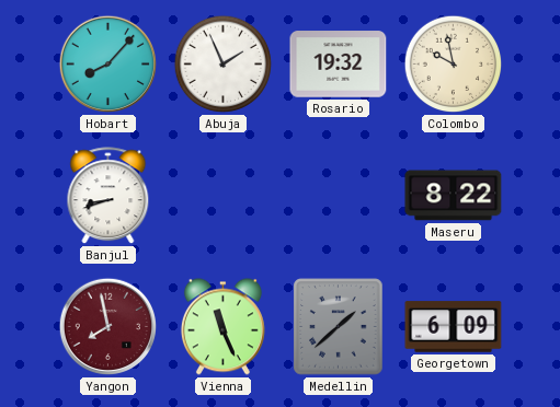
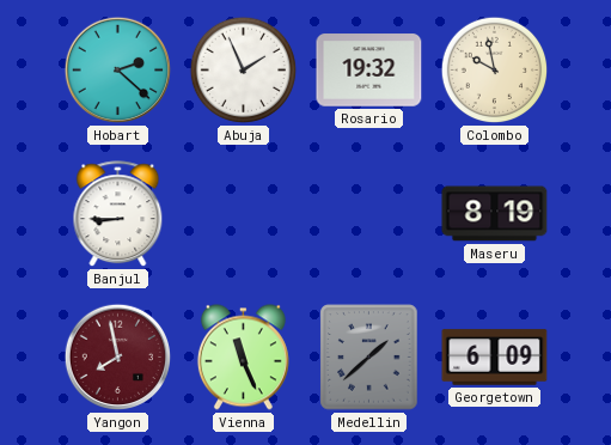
Hobart: 8:07 -> 2:22
Banjul: 8:42 -> 8:45
Maseru: 8:22 -> 8:19
